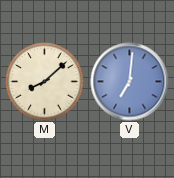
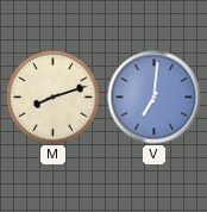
M: 8:08 -> 8:12
